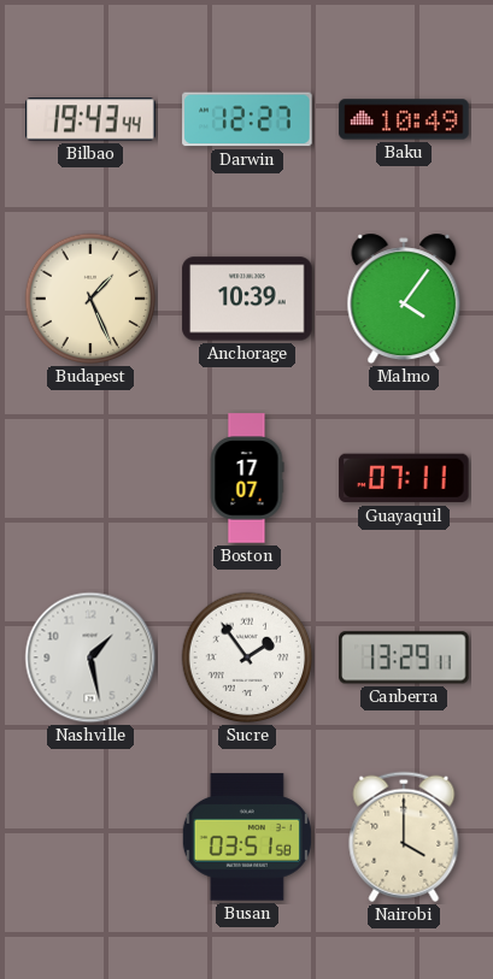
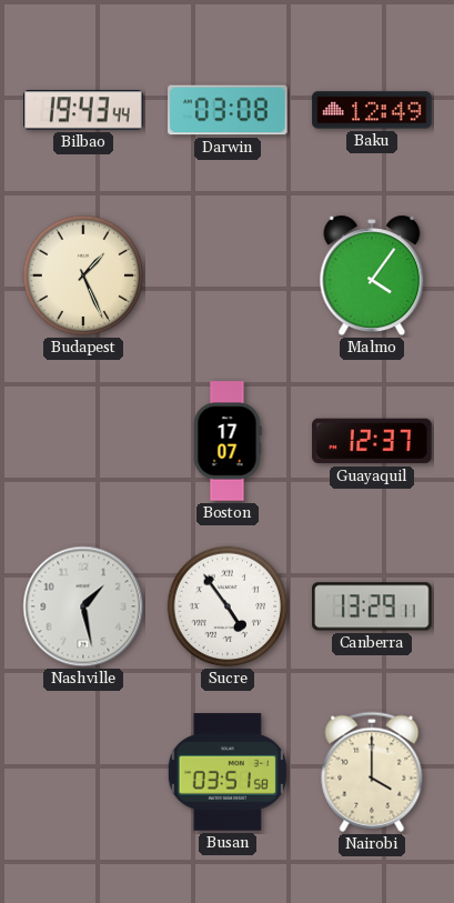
Darwin: 12:27 -> 03:08
Baku: 10:49 -> 12:49
Anchorage: 10:39 -> none
Guayaquil: 07:11 -> 12:37
Sucre: 1:54 -> 4:54
